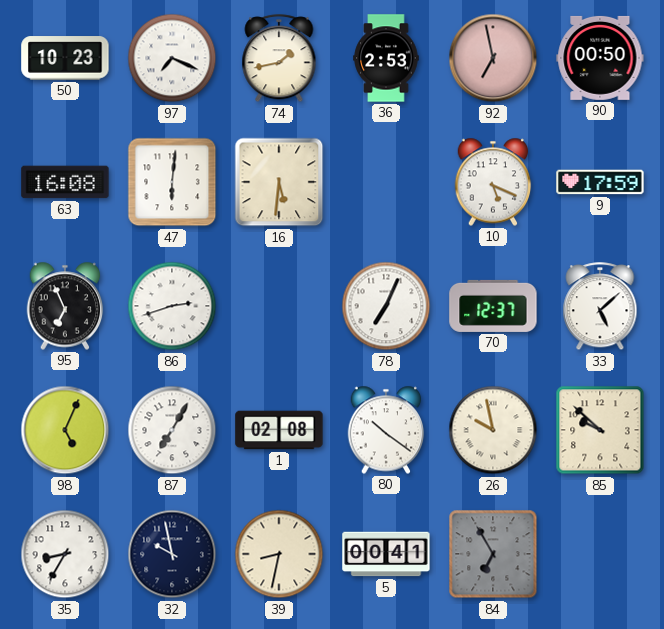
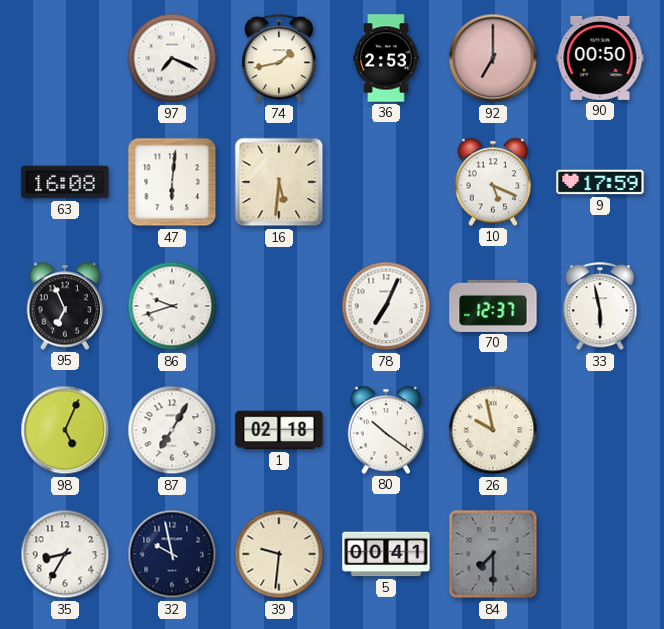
50: 10:23 -> none
92: 6:58 -> 7:00
86: 2:42 -> 9:42
33: 5:08 -> 5:58
1: 02:08 -> 02:18
85: 9:52 -> none
39: 8:32 -> 9:31
84: 6:55 -> 7:30
